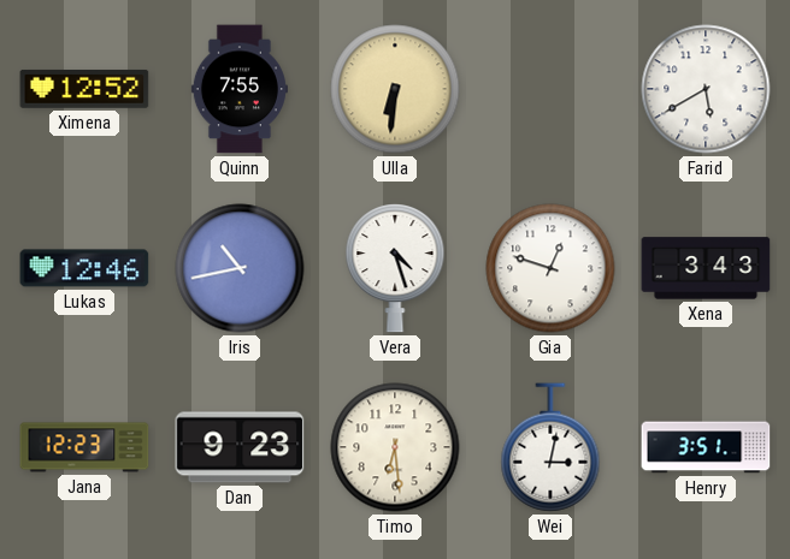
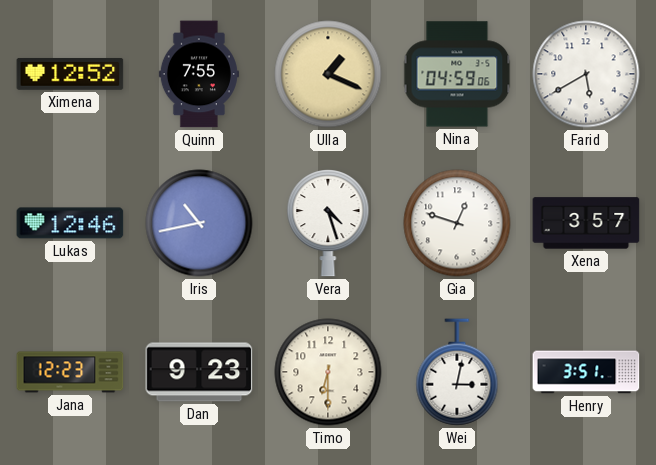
Ulla: 6:31 -> 1:19
Nina: none -> 04:59
Xena: 3:43 -> 3:57
Timo: 6:29 -> 6:30
